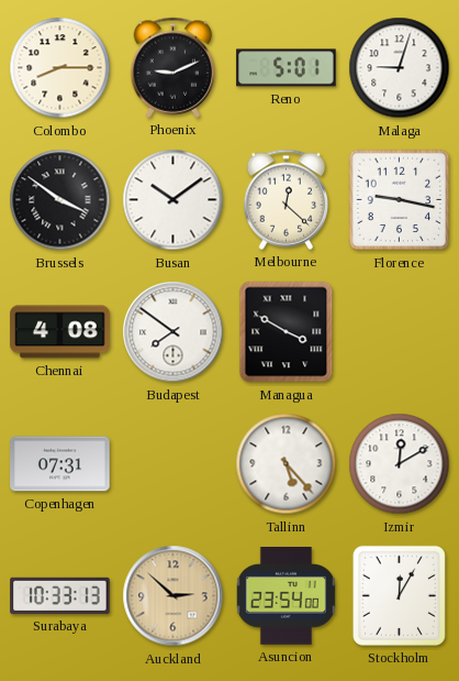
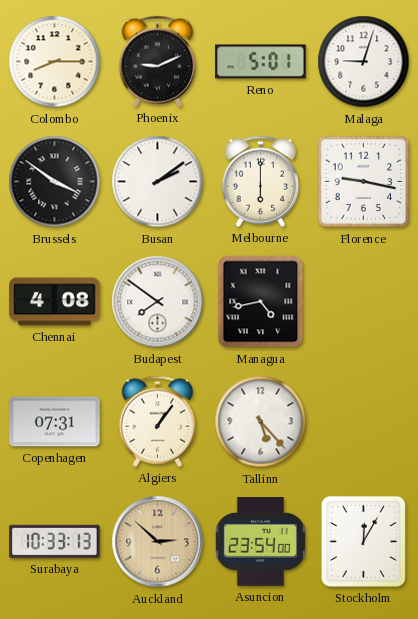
Busan: 10:09 -> 2:09
Melbourne: 12:22 -> 6:00
Managua: 3:50 -> 4:43
Algiers: none -> 1:06
Izmir: 12:10 -> none
